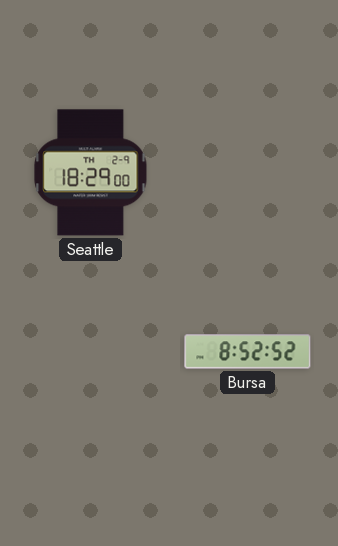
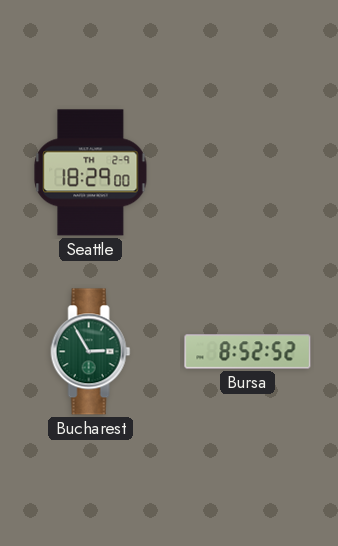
Bucharest: none -> 2:55
